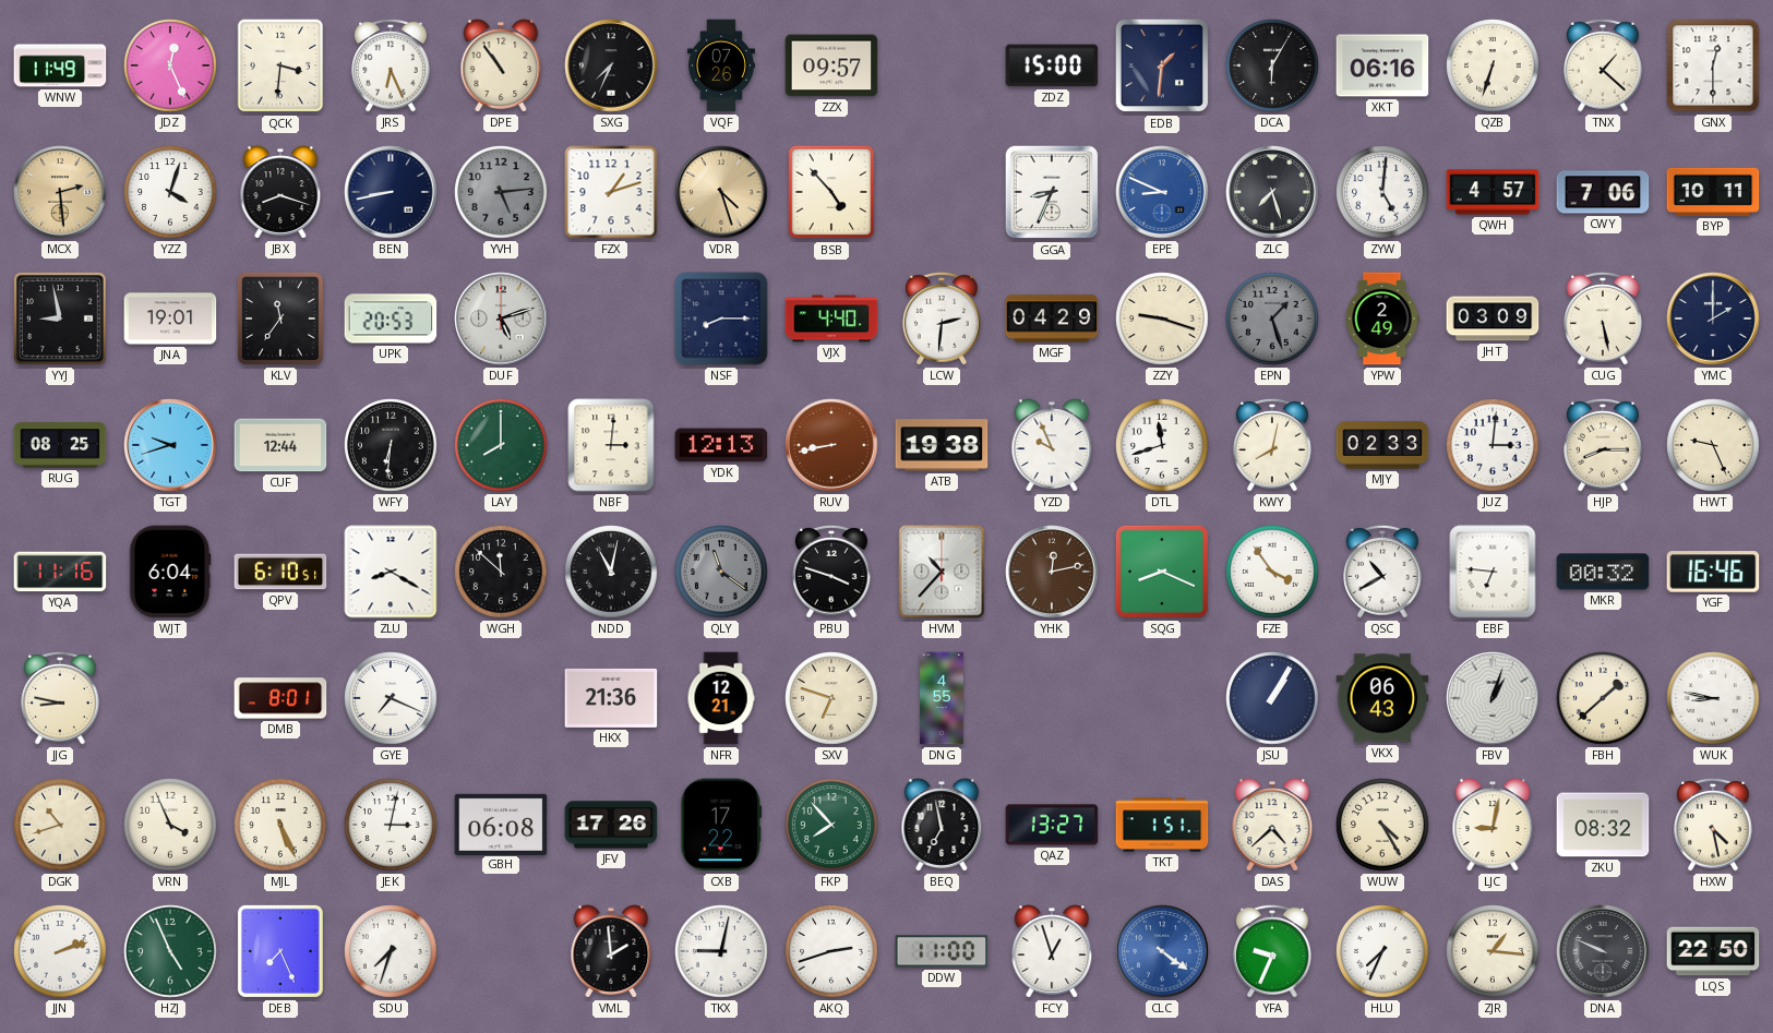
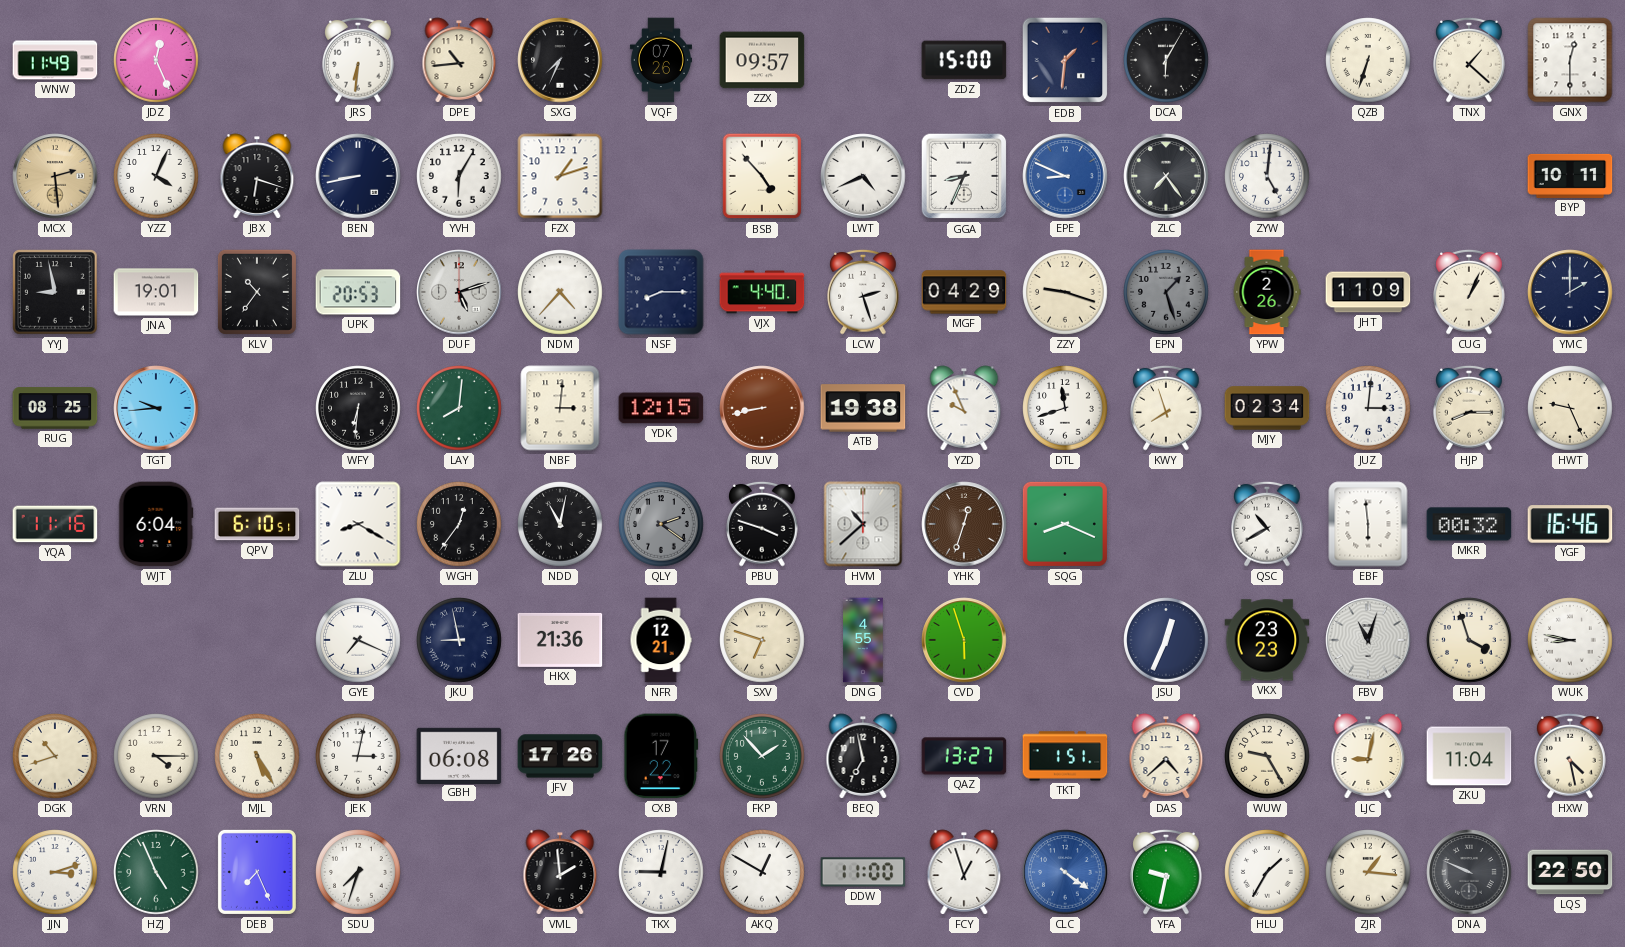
QCK: 3:31 -> none
JRS: 6:26 -> 6:31
DPE: 10:54 -> 10:44
XKT: 06:16 -> none
YZZ: 4:03 -> 4:04
JBX: 8:18 -> 6:18
YVH: 5:14 -> 6:05
YVH dial: grey -> white
VDR: 4:27 -> none
LWT: none -> 4:41
ZLC: 7:27 -> 7:24
QWH: 4:57 -> none
CWY: 7:06 -> none
KLV: 11:36 -> 10:36
NDM: none -> 4:37
LCW: 2:31 -> 2:27
YPW: 2:49 -> 2:26
JHT: 03:09 -> 11:09
CUG: 5:28 -> 1:04
TGT: 9:42 -> 9:44
CUF: 12:44 -> none
LAY: 8:00 -> 8:01
YDK: 12:13 -> 12:15
KWY: 8:02 -> 7:57
MJY: 02:33 -> 02:34
WGH: 11:52 -> 12:36
QLY: 11:21 -> 2:21
HVM: 10:37 -> 10:38
YHK: 12:13 -> 12:33
FZE: 3:54 -> none
EBF: 6:46 -> 5:59
JJG: 8:47 -> none
DMB: 8:01 -> none
JKU: none -> 8:58
CVD: none -> 5:57
JSU: 1:05 -> 12:34
VKX: 06:43 -> 23:23
FBV: 1:03 -> 11:03
FBH: 1:38 -> 3:57
VRN: 3:56 -> 4:15
MJL: 5:26 -> 5:25
FKP: 7:53 -> 1:53
WUW: 4:25 -> 9:25
ZKU: 08:32 -> 11:04
JJN: 2:12 -> 3:12
AKQ: 2:42 -> 12:50
YFA: 9:34 -> 9:32
HLU: 7:34 -> 1:35
